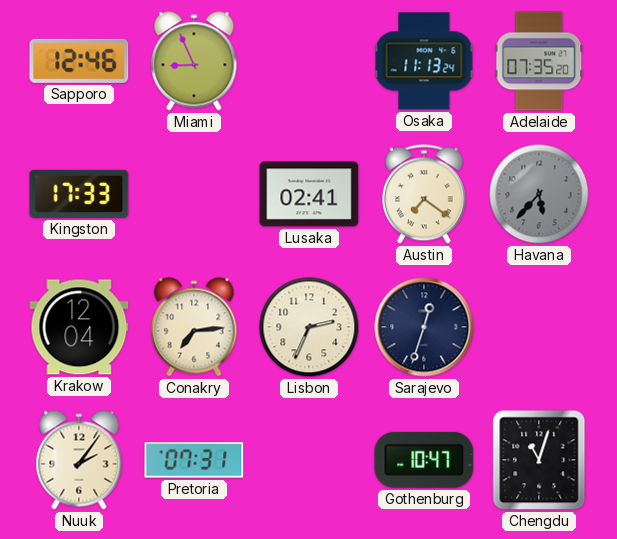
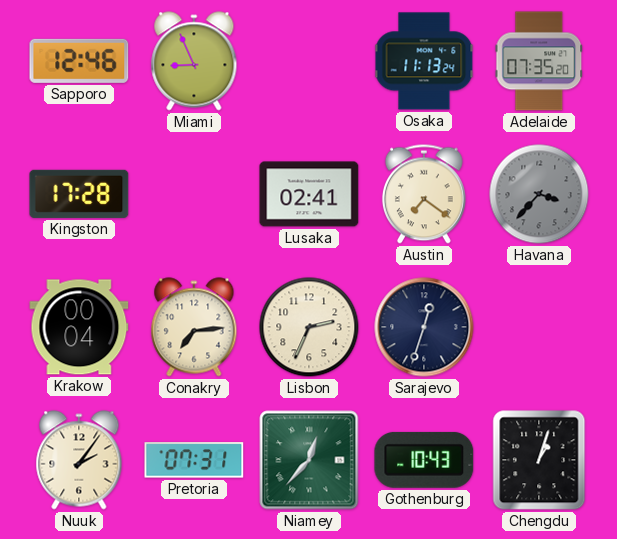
Kingston: 17:33 -> 17:28
Havana: 5:37 -> 3:37
Krakow: 12:04 -> 00:04
Niamey: none -> 12:37
Gothenburg: 10:47 -> 10:43
Chengdu: 11:03 -> 1:03
